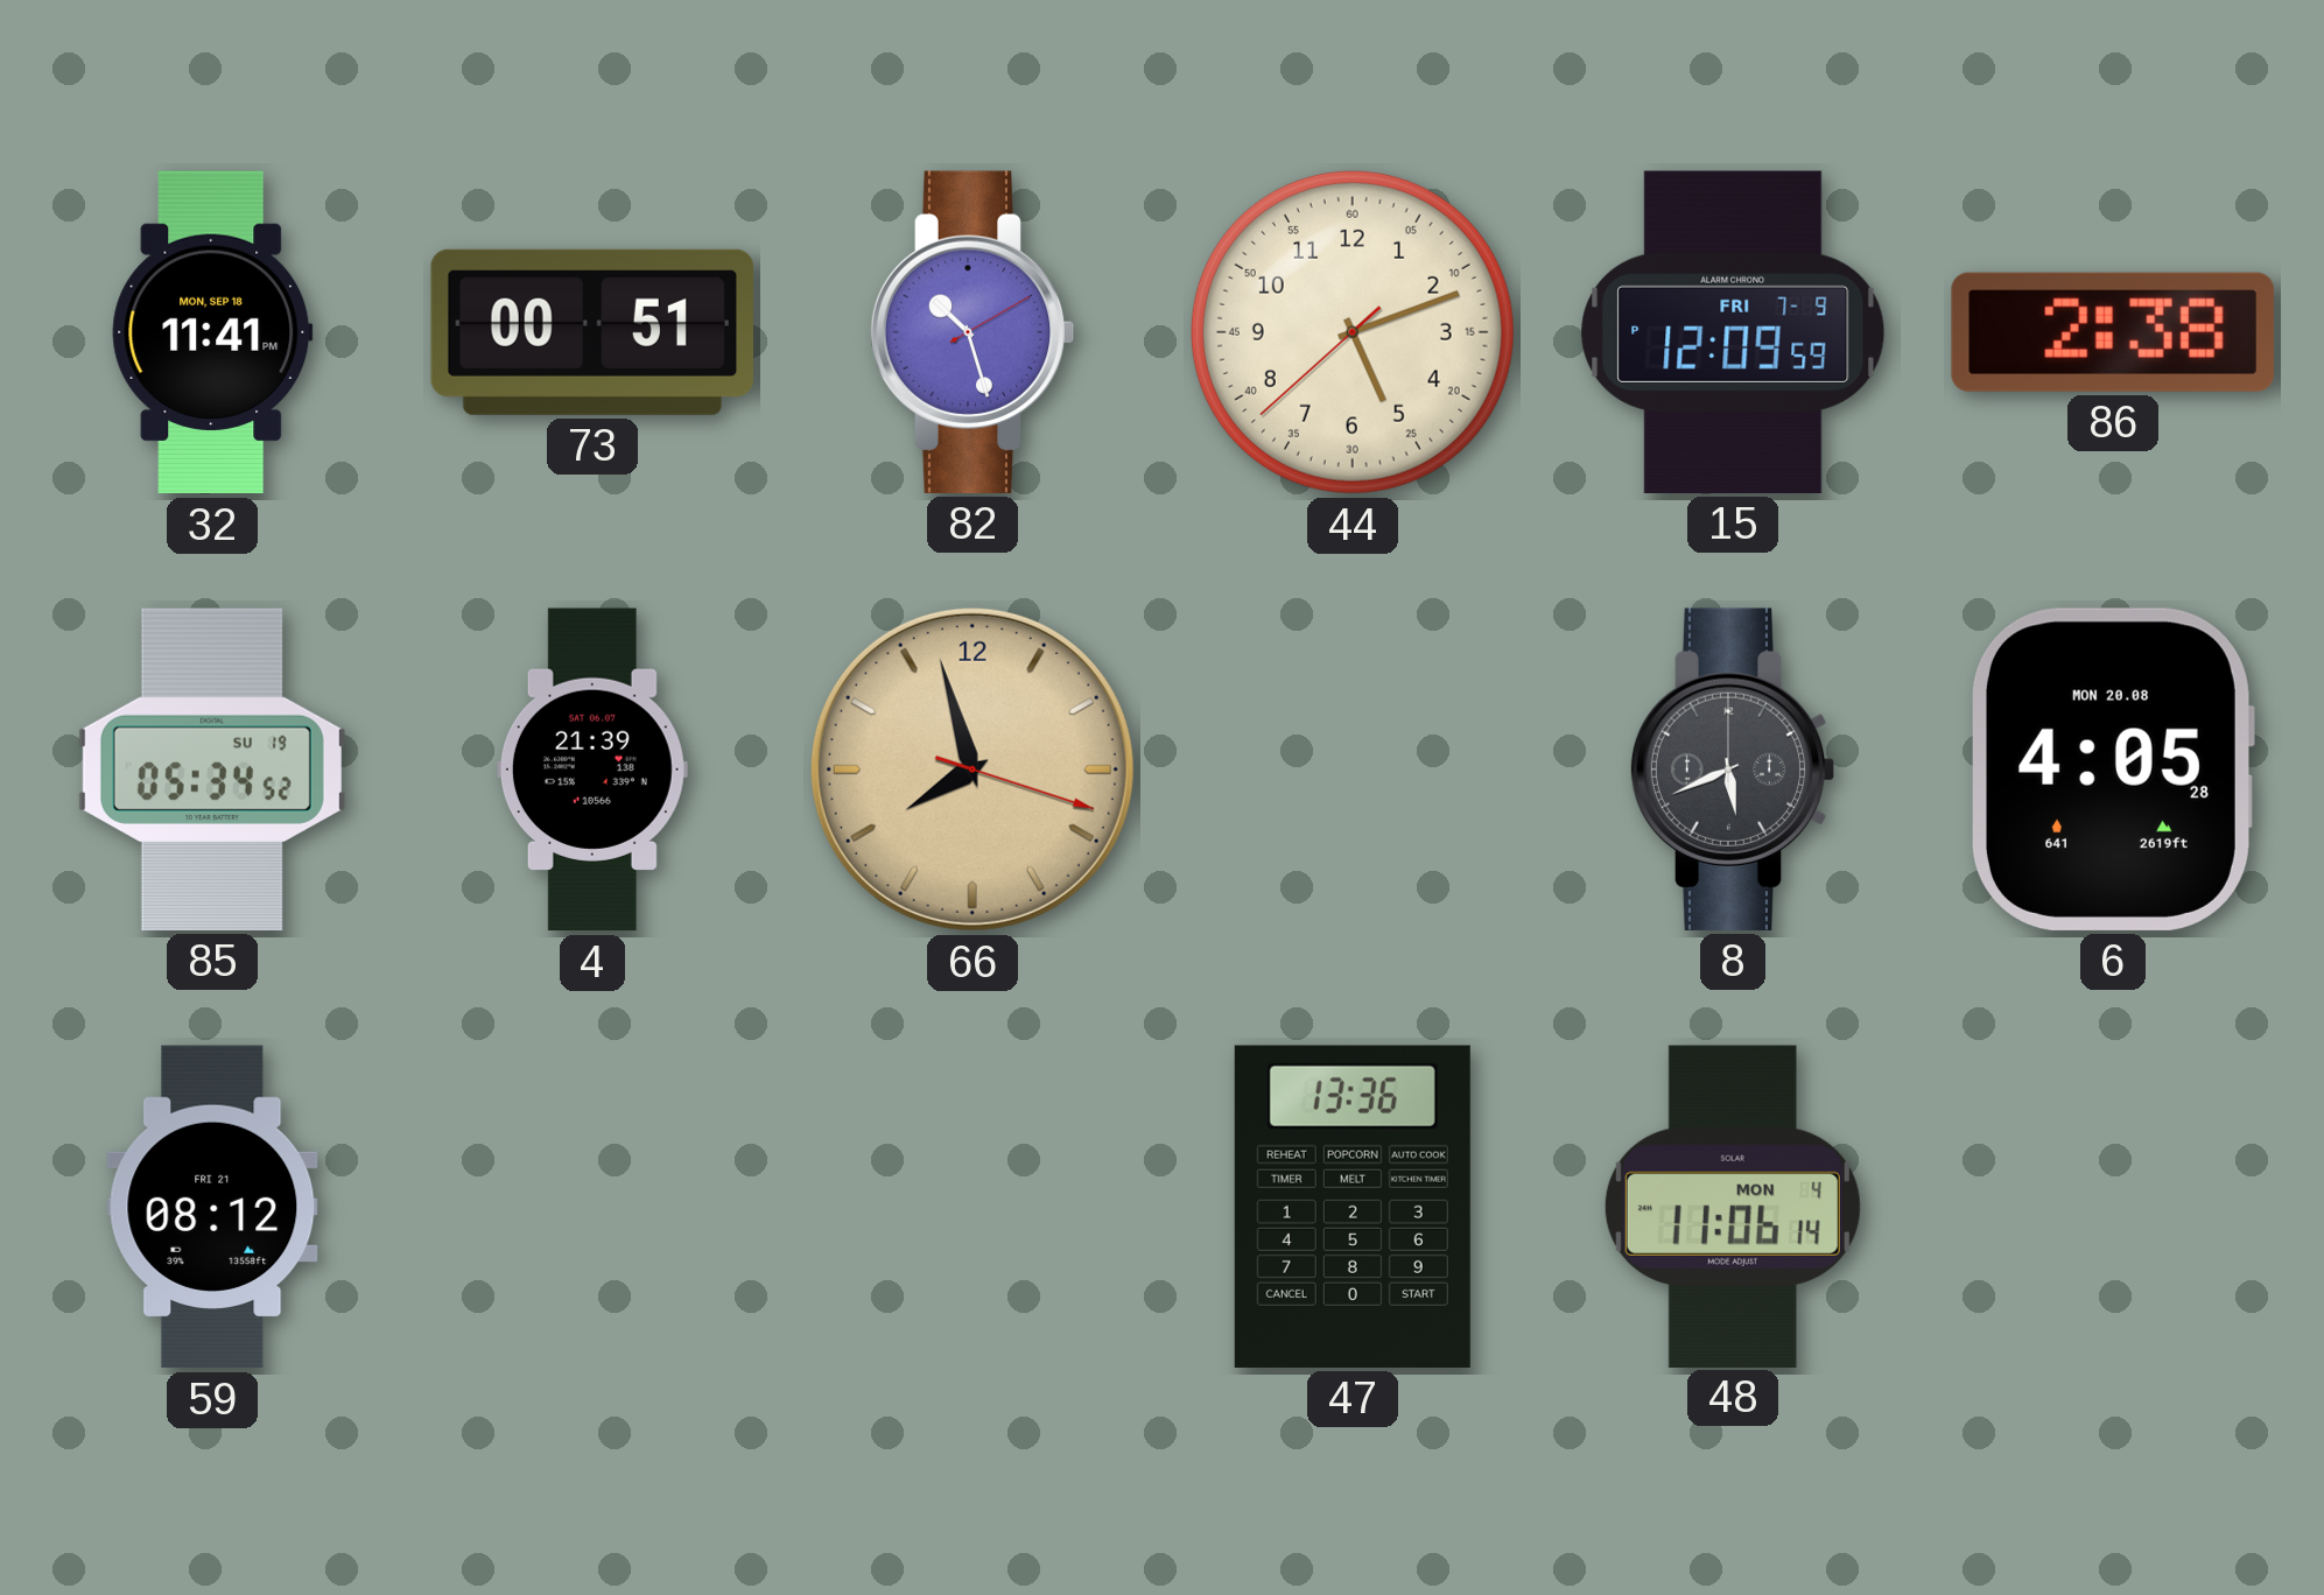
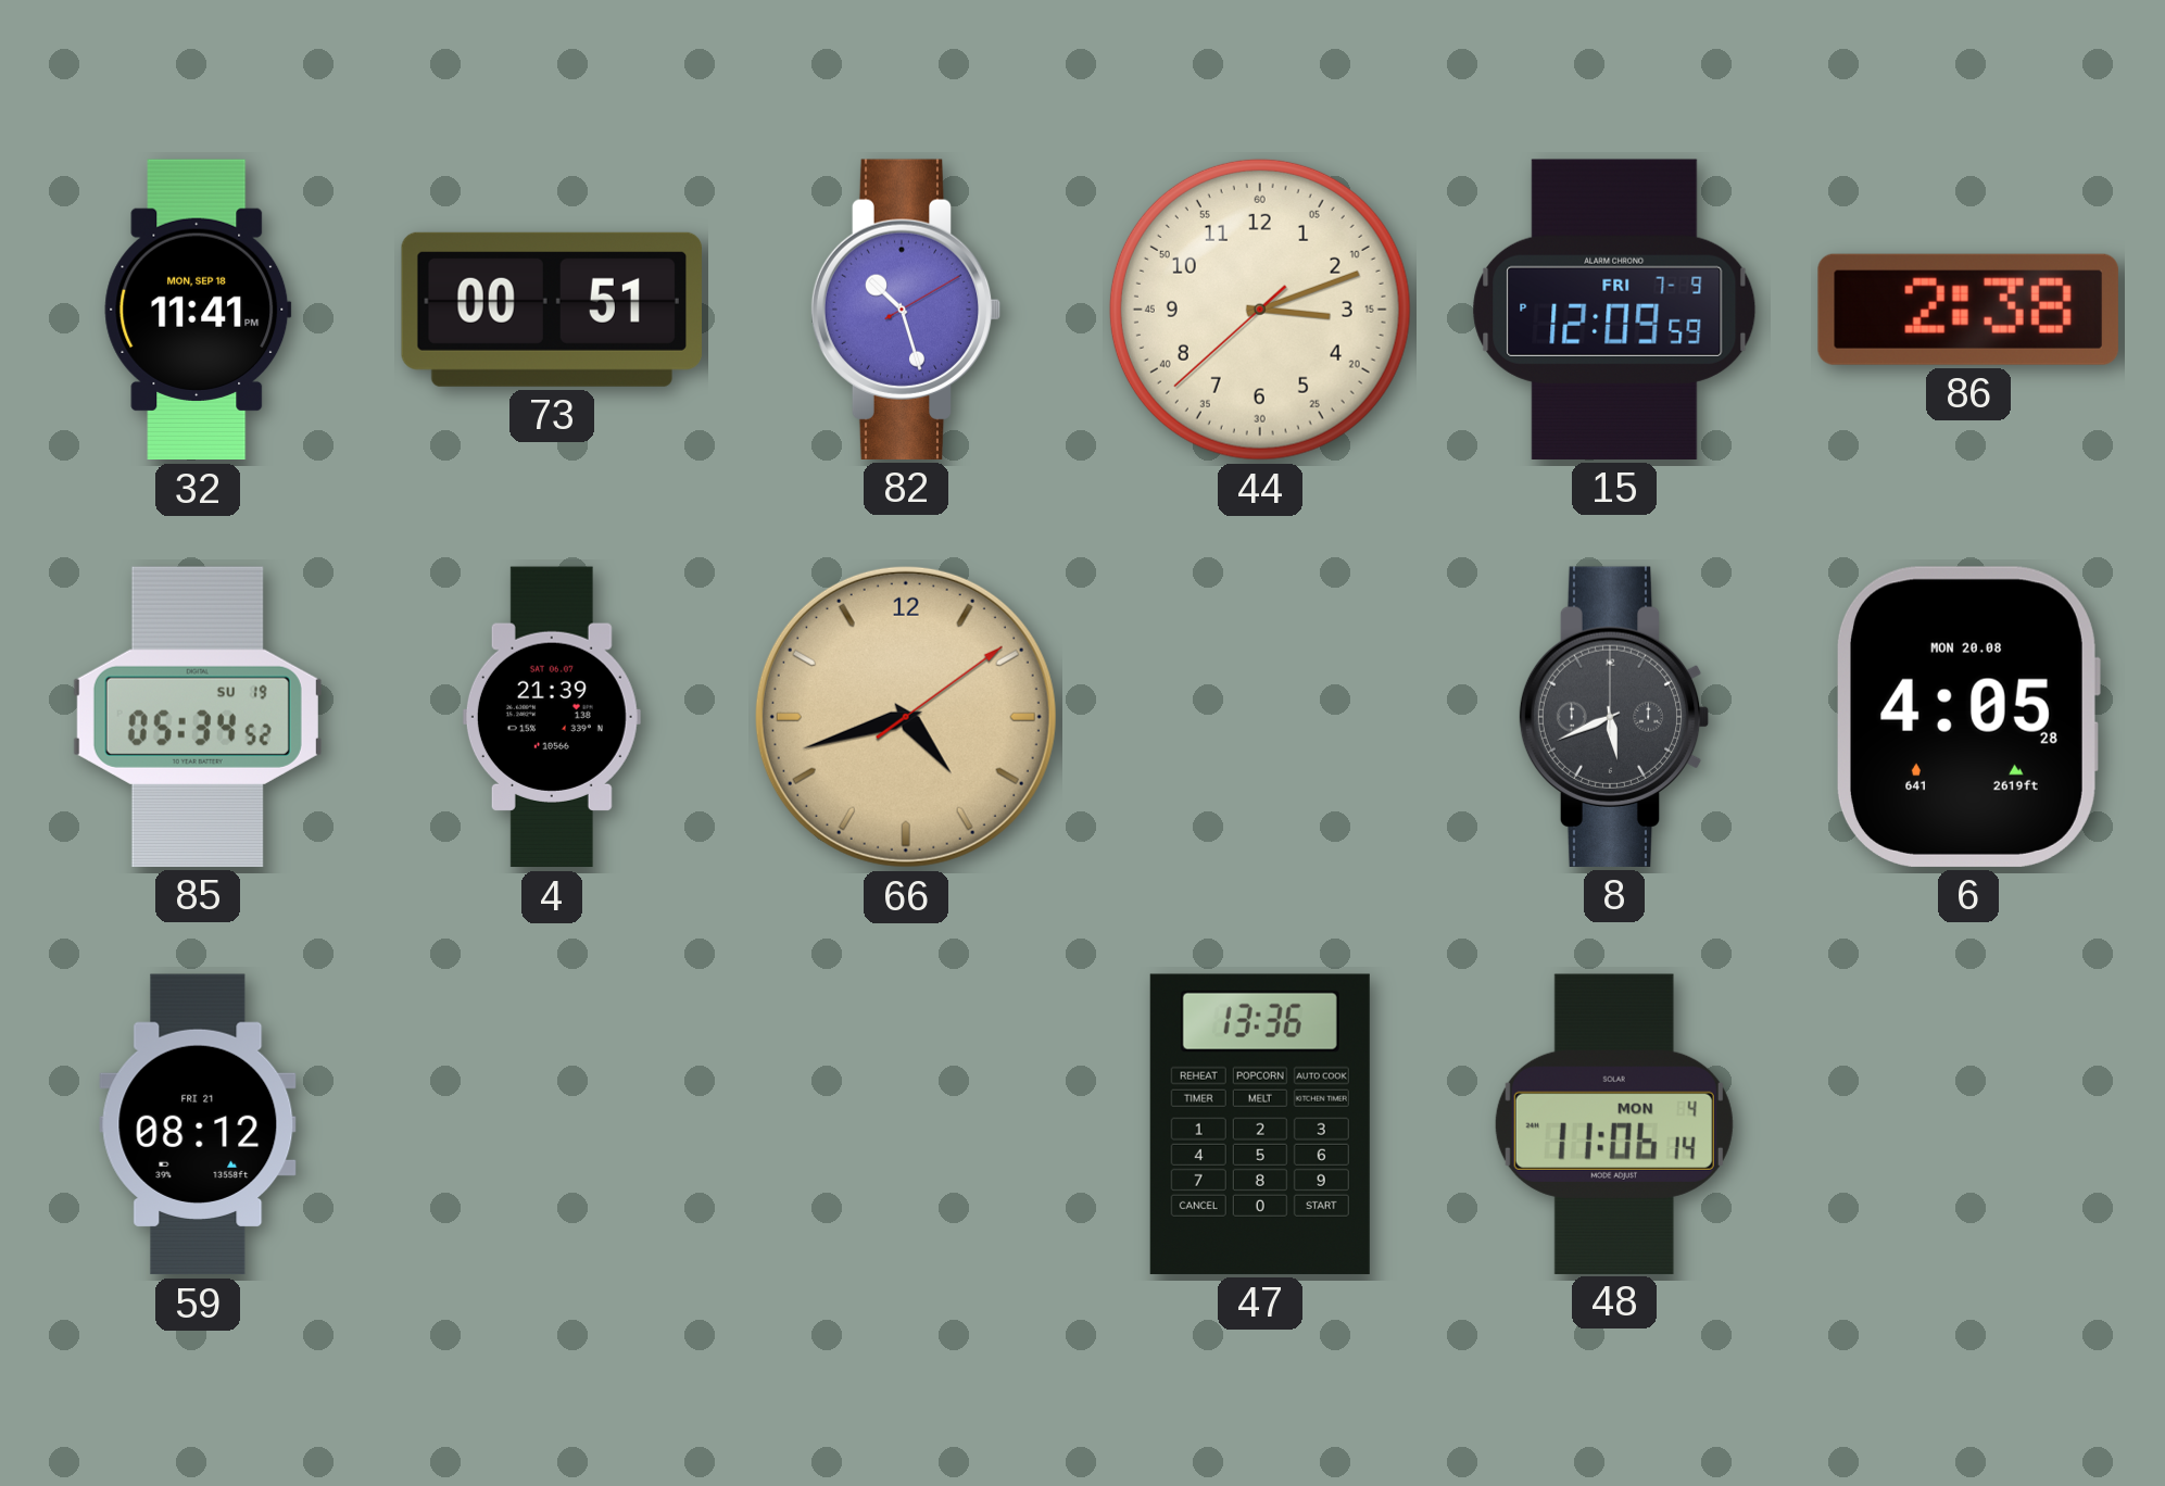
44: 5:11 -> 3:11
66: 7:57 -> 4:42
